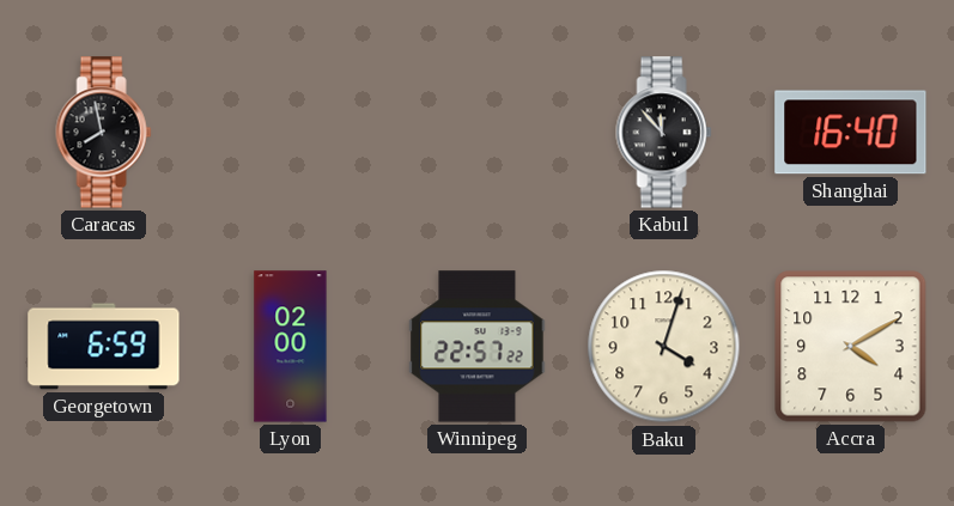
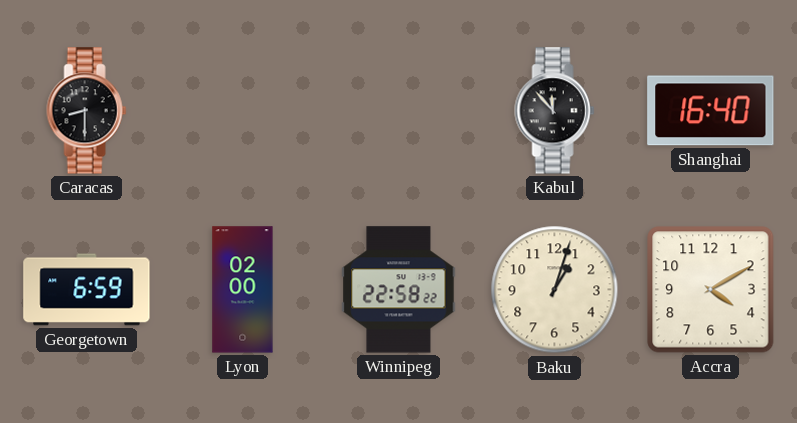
Caracas: 7:58 -> 8:30
Winnipeg: 22:57 -> 22:58
Baku: 4:03 -> 1:03
